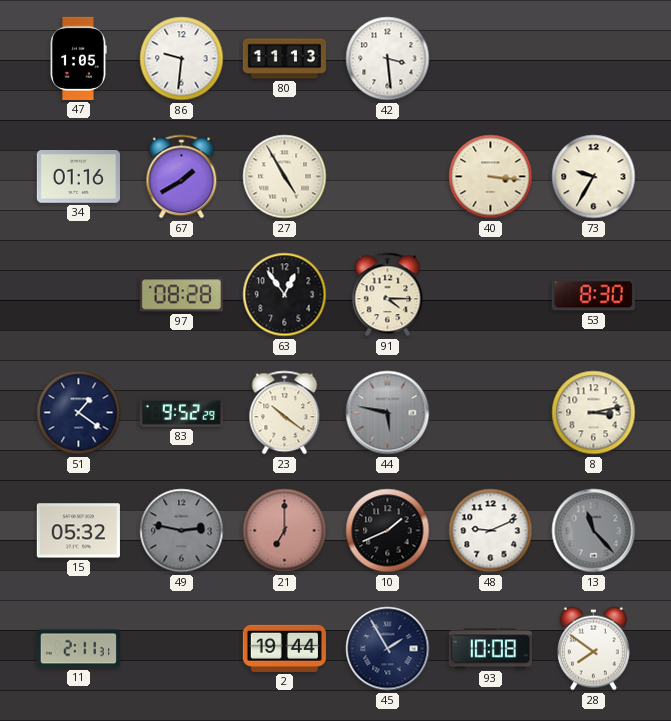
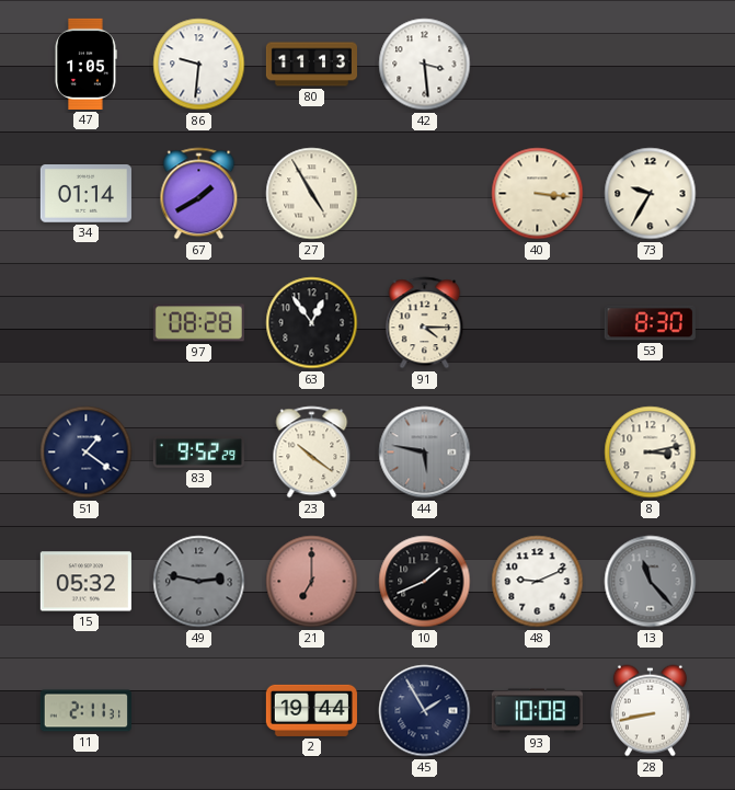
34: 01:16 -> 01:14
28: 7:51 -> 8:43
